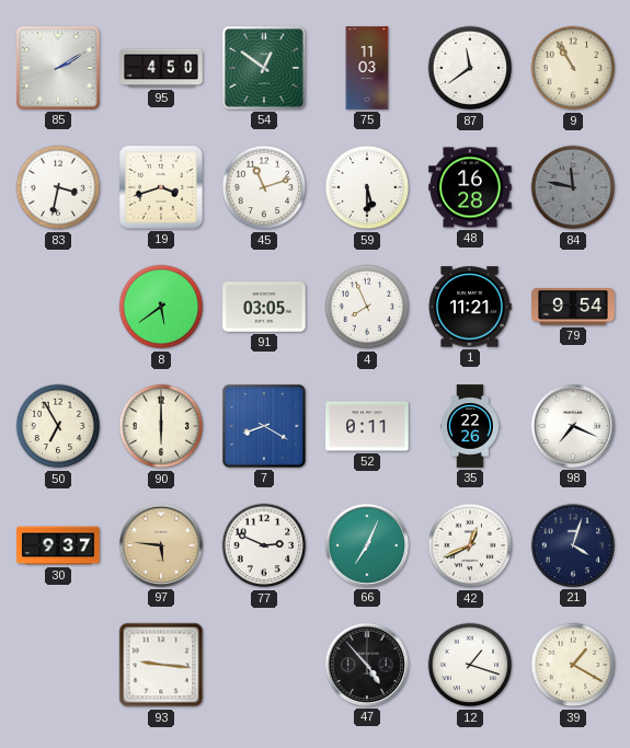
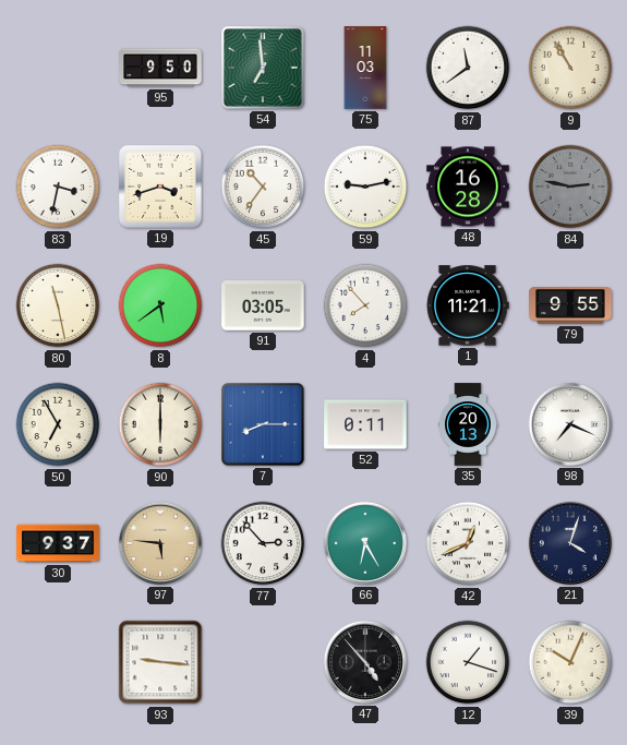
85: 2:10 -> none
95: 4:50 -> 9:50
54: 12:51 -> 6:59
45: 11:12 -> 10:36
59: 5:30 -> 9:13
84: 11:47 -> 2:47
80: none -> 11:28
4: 7:56 -> 7:53
79: 9:54 -> 9:55
7: 8:20 -> 8:15
35: 22:26 -> 20:13
77: 2:49 -> 2:53
66: 7:04 -> 6:25
39: 1:20 -> 10:04
